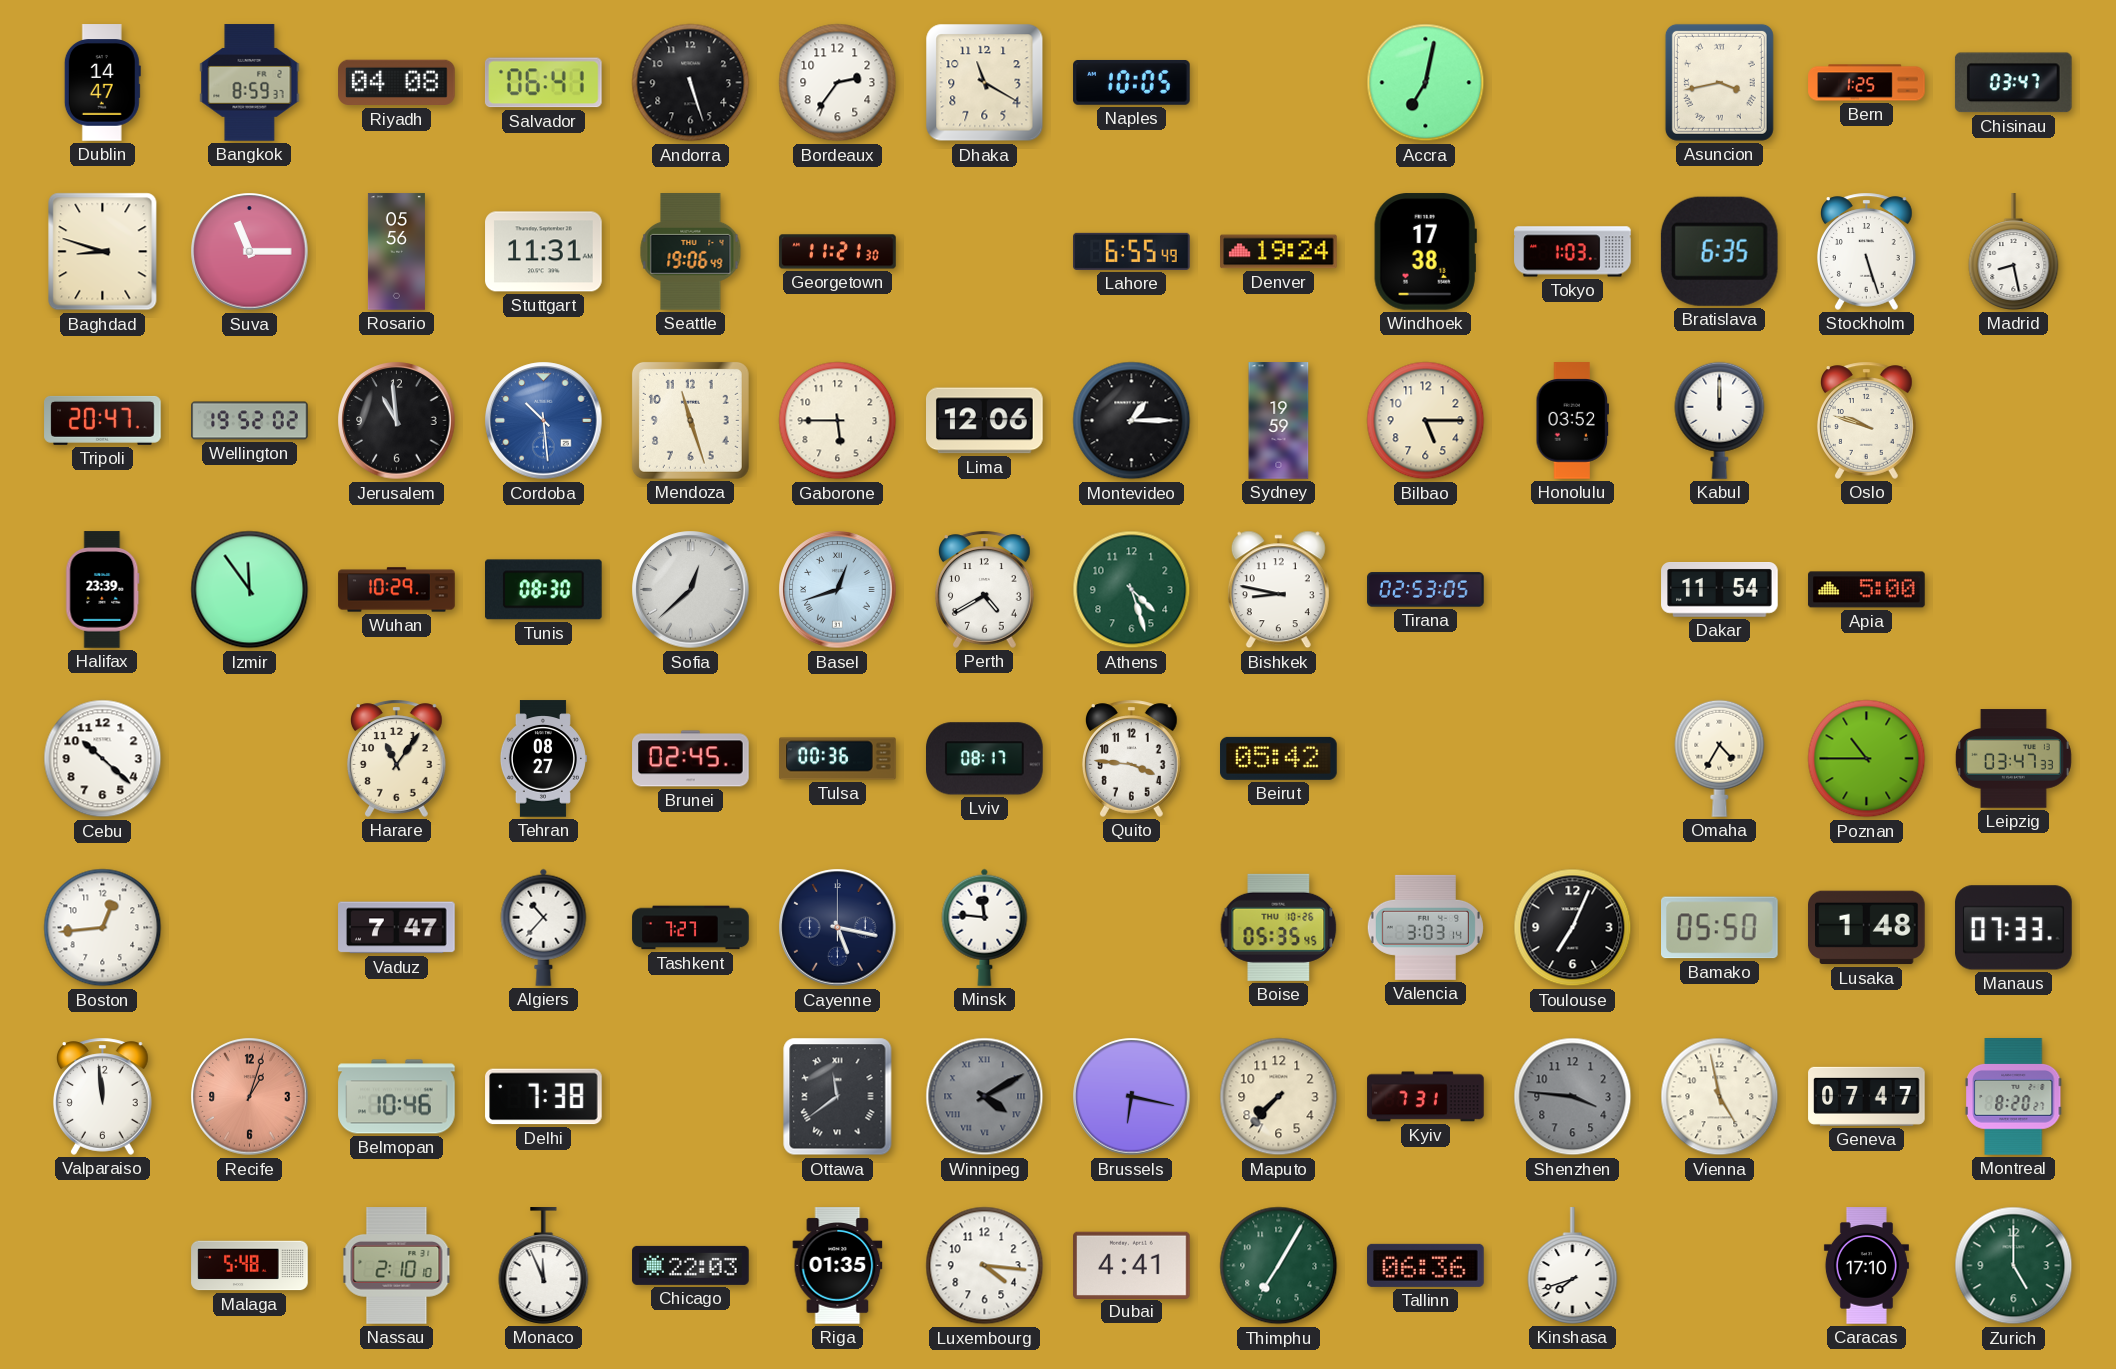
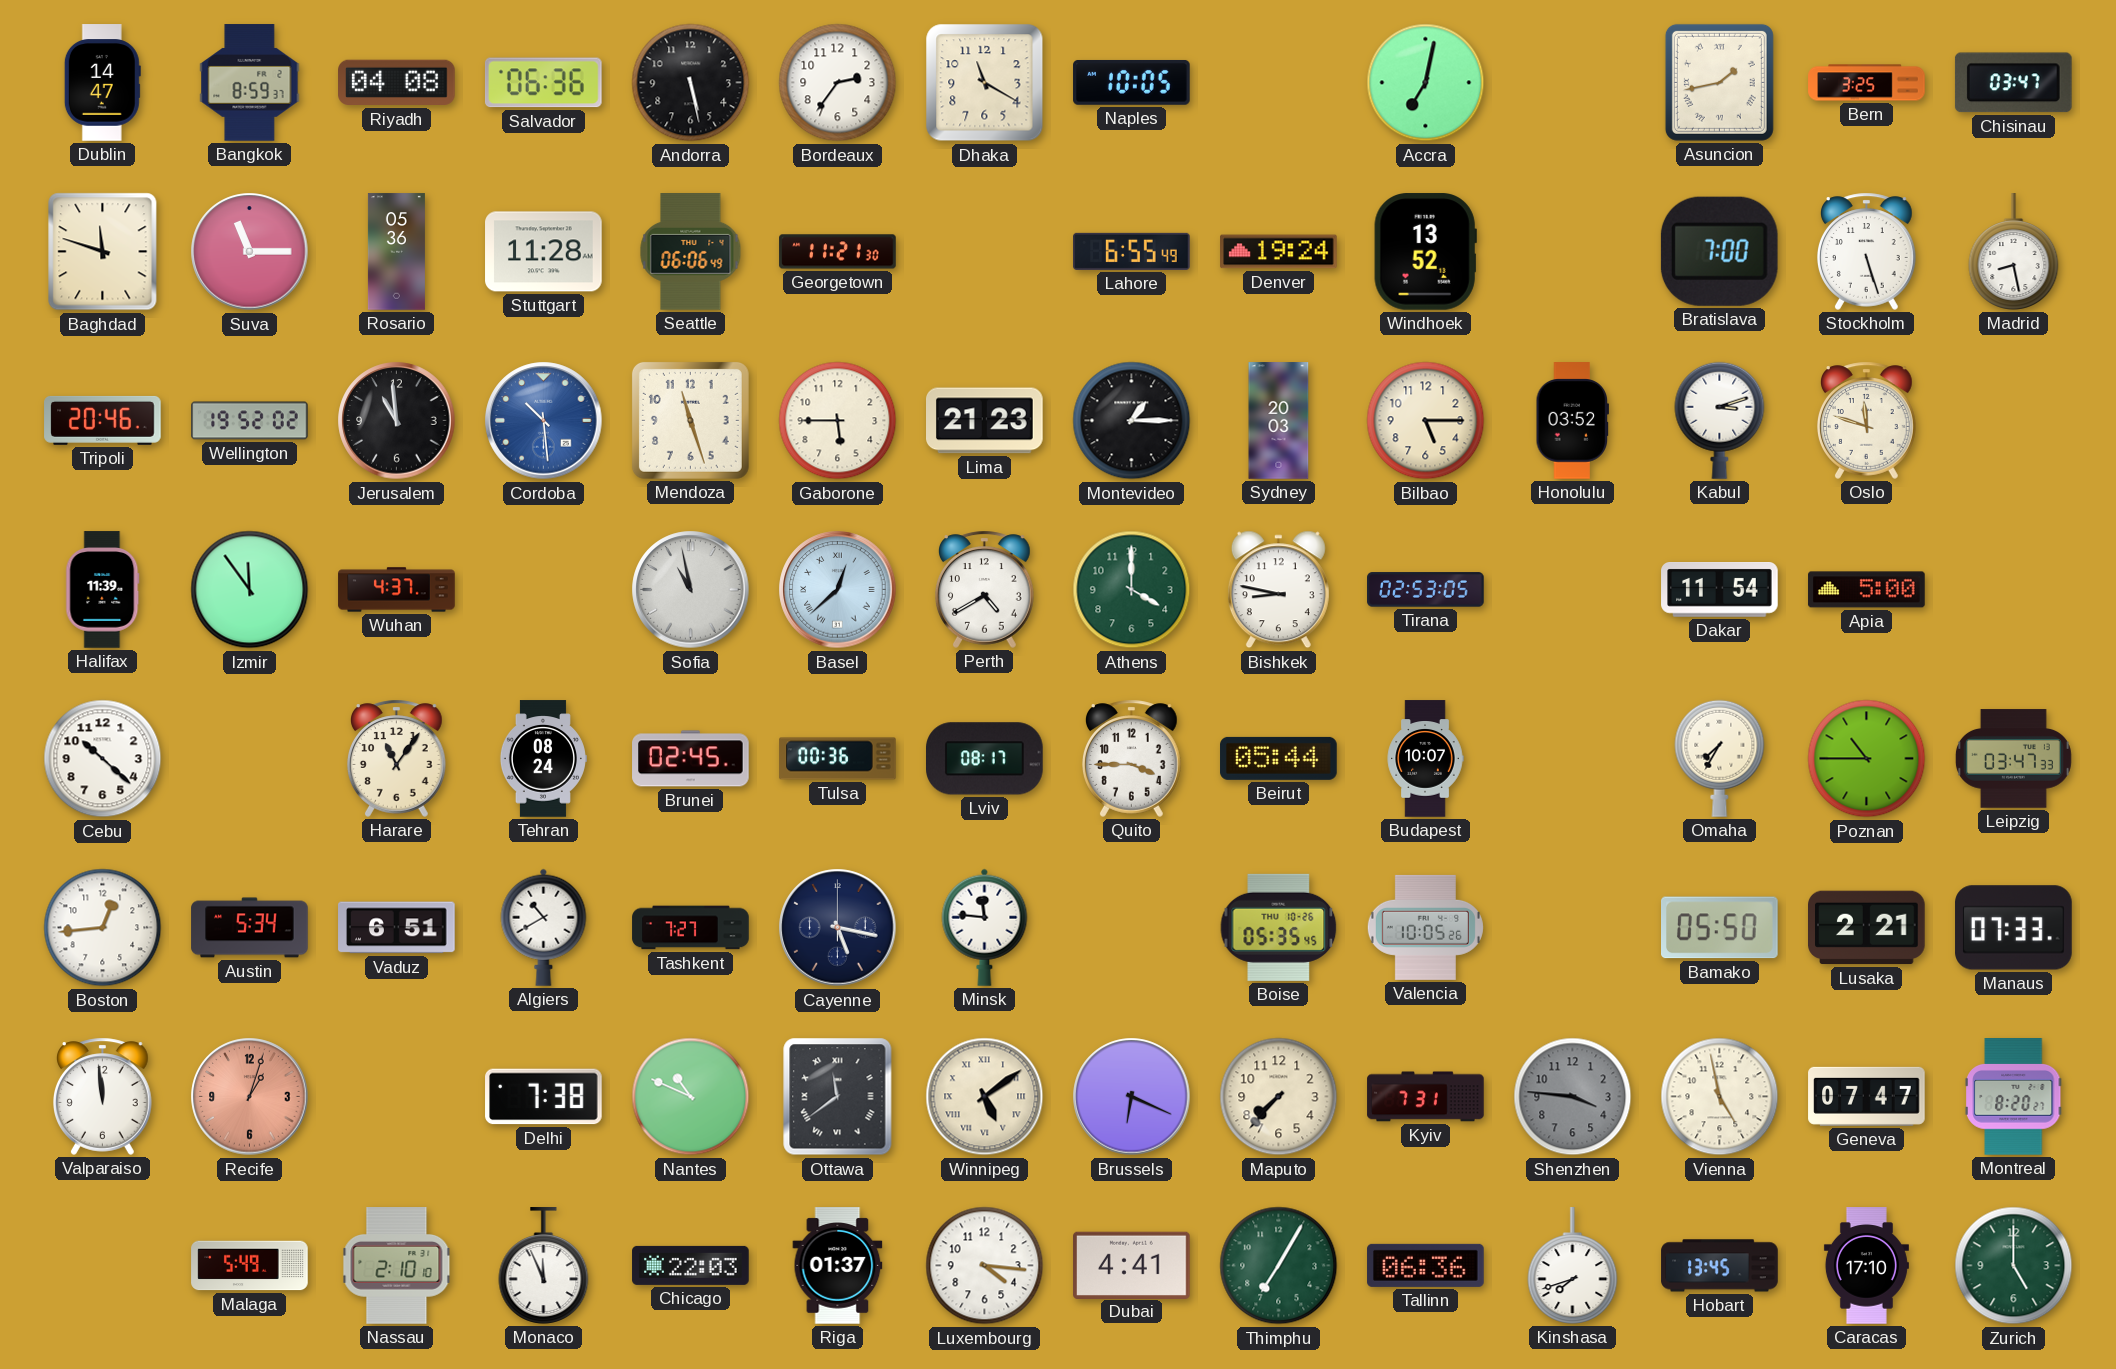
Salvador: 06:41 -> 06:36
Andorra: 5:27 -> 5:28
Asuncion: 3:43 -> 1:43
Bern: 1:25 -> 3:25
Baghdad: 8:48 -> 11:48
Rosario: 05:56 -> 05:36
Stuttgart: 11:31 -> 11:28
Seattle: 19:06 -> 06:06
Windhoek: 17:38 -> 13:52
Tokyo: 1:03 -> none
Bratislava: 6:35 -> 7:00
Tripoli: 20:47 -> 20:46
Lima: 12:06 -> 21:23
Sydney: 19:59 -> 20:03
Kabul: 12:00 -> 3:12
Oslo: 9:48 -> 11:48
Halifax: 23:39 -> 11:39
Wuhan: 10:29 -> 4:37
Tunis: 08:30 -> none
Sofia: 12:38 -> 10:58
Basel: 12:42 -> 12:38
Athens: 4:27 -> 4:00
Tehran: 08:27 -> 08:24
Quito: 3:46 -> 3:45
Beirut: 05:42 -> 05:44
Budapest: none -> 10:07
Omaha: 4:35 -> 7:35
Austin: none -> 5:34
Vaduz: 7:47 -> 6:51
Algiers: 10:37 -> 10:40
Valencia: 3:03 -> 10:05
Toulouse: 7:04 -> none
Lusaka: 1:48 -> 2:21
Belmopan: 10:46 -> none
Nantes: none -> 10:49
Winnipeg: 4:10 -> 5:09
Winnipeg dial: grey -> cream
Brussels: 6:17 -> 6:19
Malaga: 5:48 -> 5:49
Riga: 01:35 -> 01:37
Hobart: none -> 13:45
